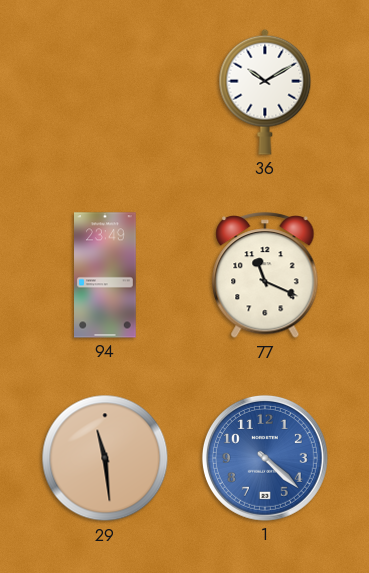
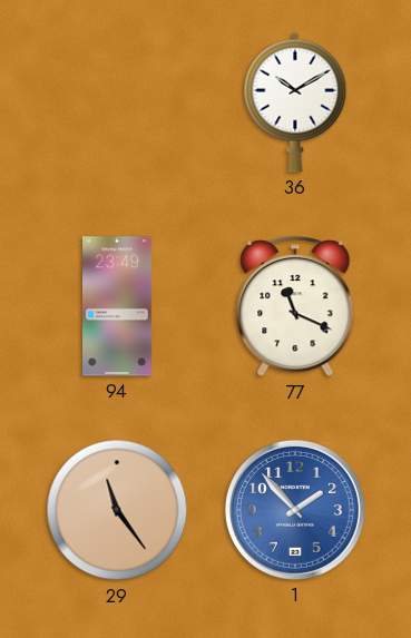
29: 11:29 -> 11:24
1: 4:22 -> 1:53
